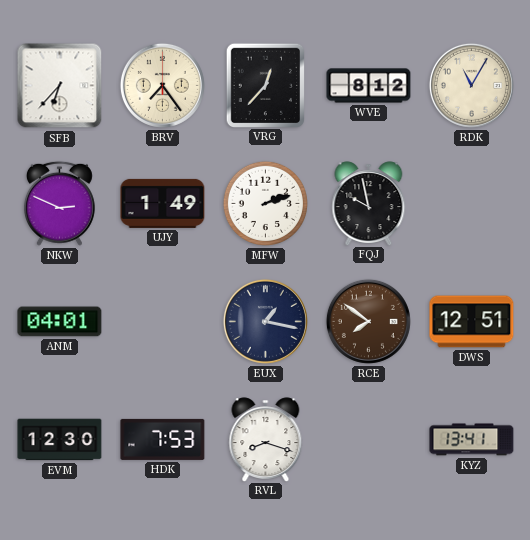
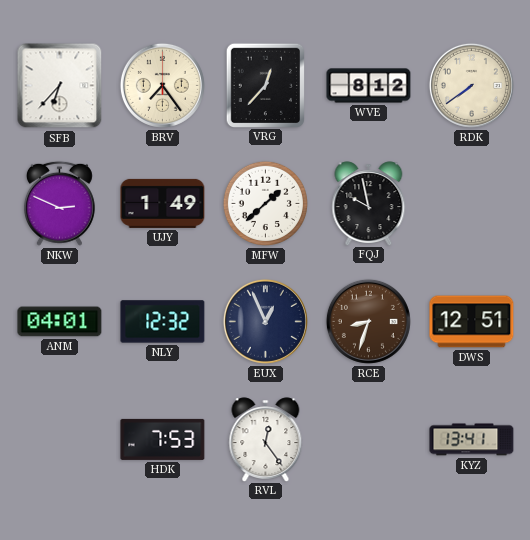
RDK: 11:05 -> 7:39
MFW: 2:12 -> 1:38
NLY: none -> 12:32
EUX: 1:17 -> 12:56
RCE: 7:51 -> 8:33
EVM: 12:30 -> none
RVL: 8:18 -> 12:24
